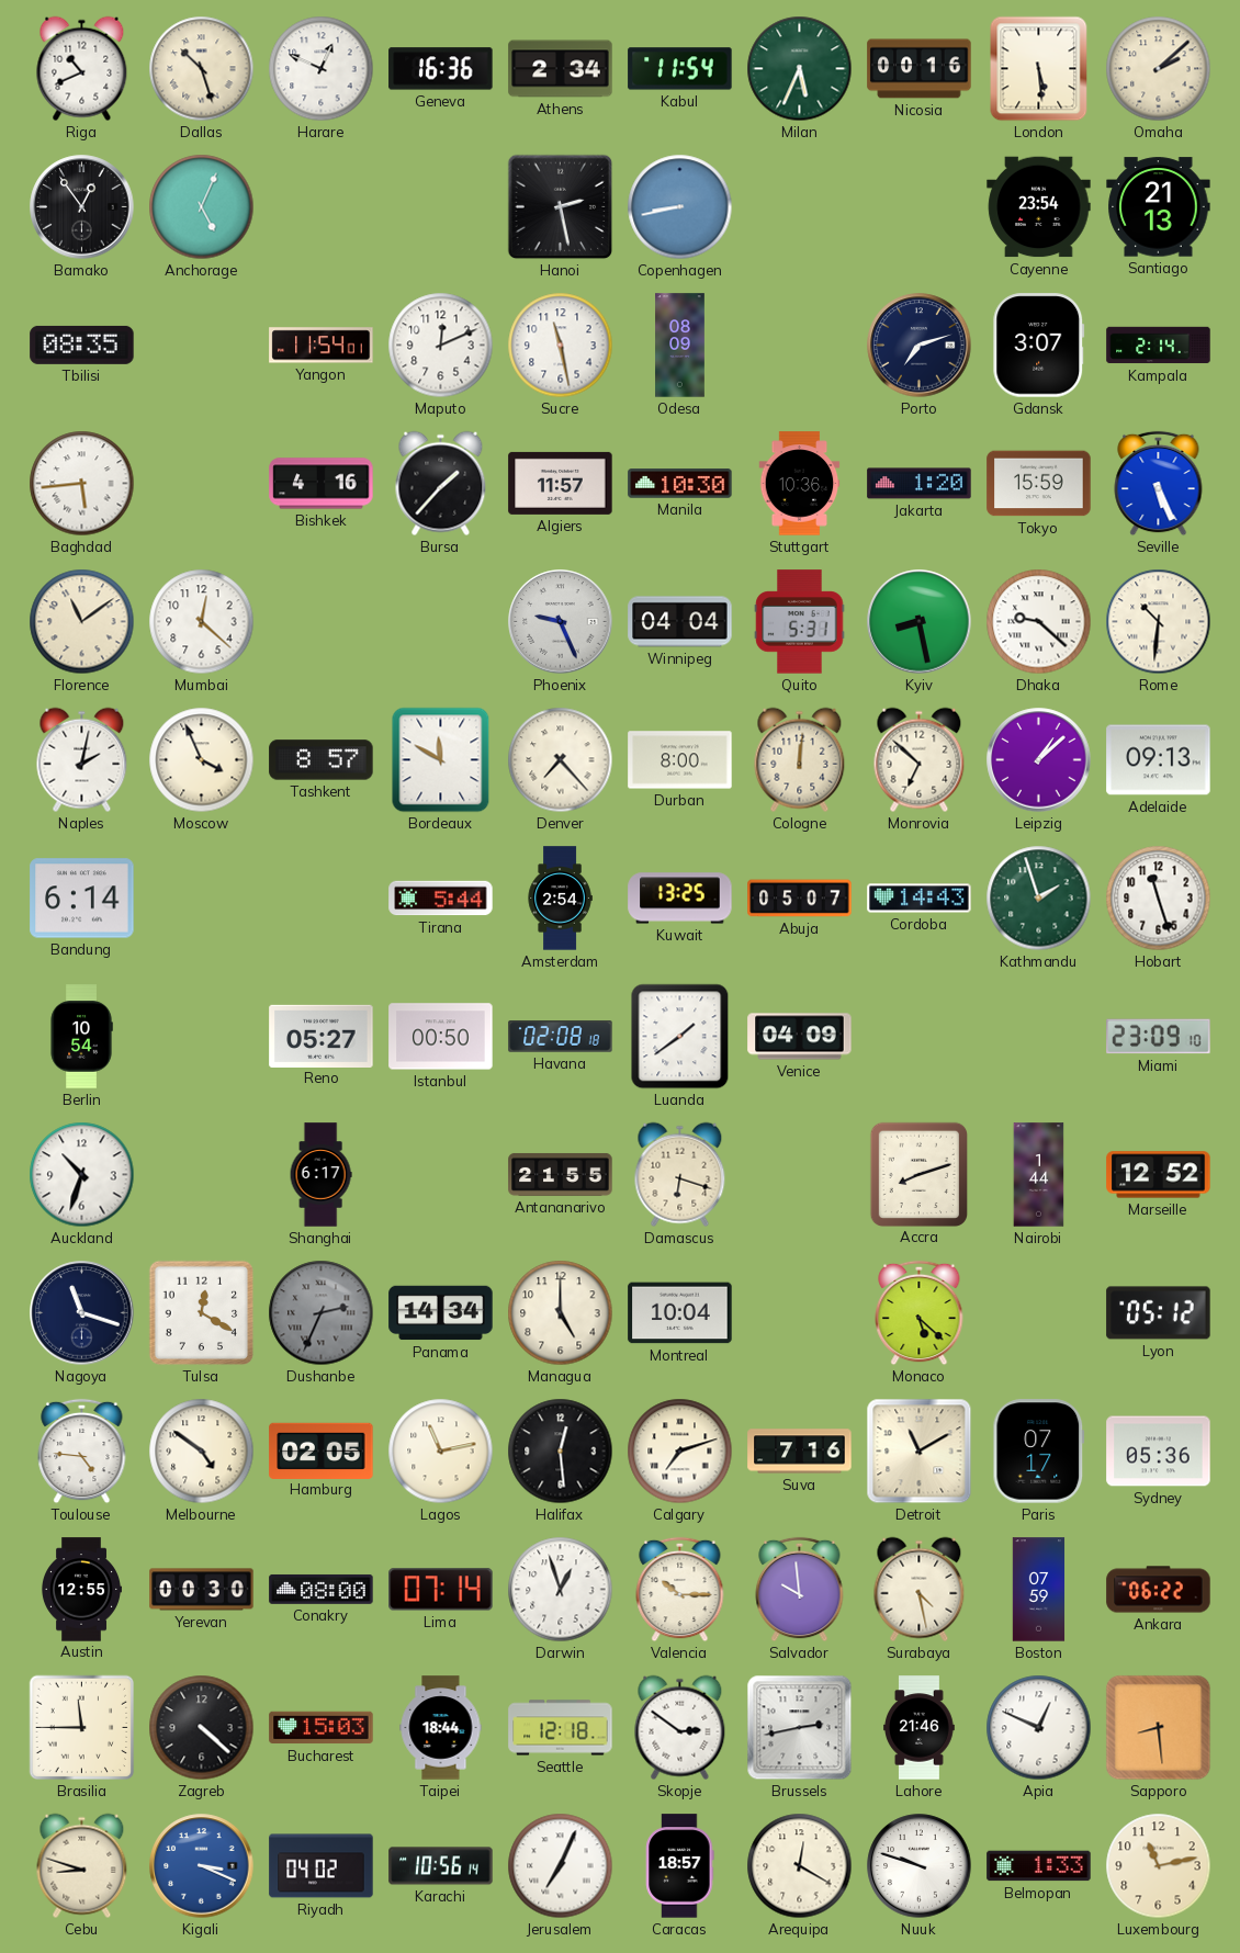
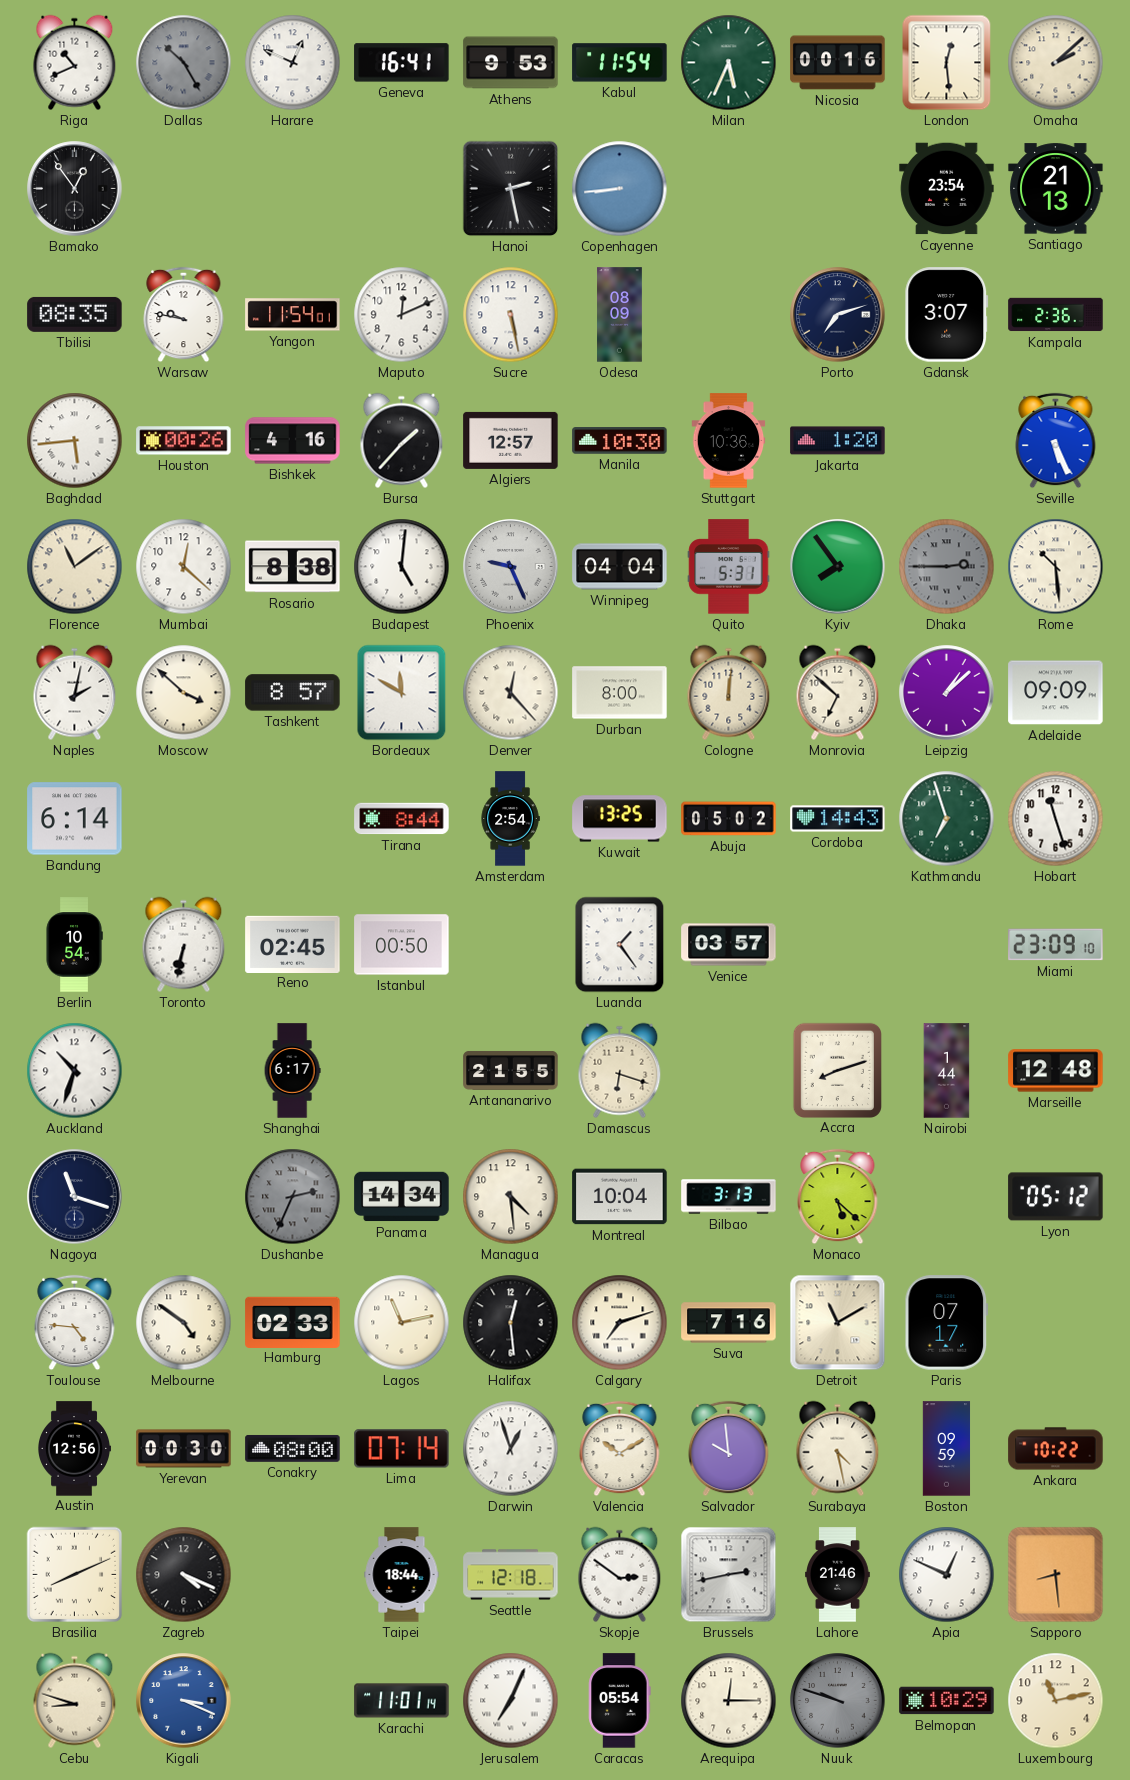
Dallas: 10:27 -> 10:25
Dallas dial: cream -> grey
Geneva: 16:36 -> 16:41
Athens: 2:34 -> 9:53
London: 5:29 -> 12:29
Anchorage: 5:04 -> none
Copenhagen: 8:43 -> 8:44
Warsaw: none -> 9:47
Sucre: 11:28 -> 5:28
Kampala: 2:14 -> 2:36
Houston: none -> 00:26
Algiers: 11:57 -> 12:57
Tokyo: 15:59 -> none
Rosario: none -> 8:38
Budapest: none -> 5:01
Kyiv: 8:28 -> 7:54
Dhaka: 9:22 -> 2:45
Dhaka dial: white -> grey
Rome: 10:31 -> 10:29
Moscow: 3:56 -> 3:52
Denver: 7:23 -> 12:23
Adelaide: 09:13 -> 09:09
Tirana: 5:44 -> 8:44
Abuja: 05:07 -> 05:02
Kathmandu: 1:57 -> 6:57
Toronto: none -> 6:32
Reno: 05:27 -> 02:45
Havana: 02:08 -> none
Luanda: 1:39 -> 1:24
Venice: 04:09 -> 03:57
Marseille: 12:52 -> 12:48
Tulsa: 12:20 -> none
Managua: 5:00 -> 4:29
Bilbao: none -> 3:13
Hamburg: 02:05 -> 02:33
Sydney: 05:36 -> none
Austin: 12:55 -> 12:56
Valencia: 10:15 -> 10:10
Boston: 07:59 -> 09:59
Ankara: 06:22 -> 10:22
Brasilia: 11:45 -> 8:11
Zagreb: 4:22 -> 4:19
Bucharest: 15:03 -> none
Riyadh: 04:02 -> none
Karachi: 10:56 -> 11:01
Caracas: 18:57 -> 05:54
Arequipa: 12:20 -> 12:15
Nuuk dial: white -> grey
Belmopan: 1:33 -> 10:29
